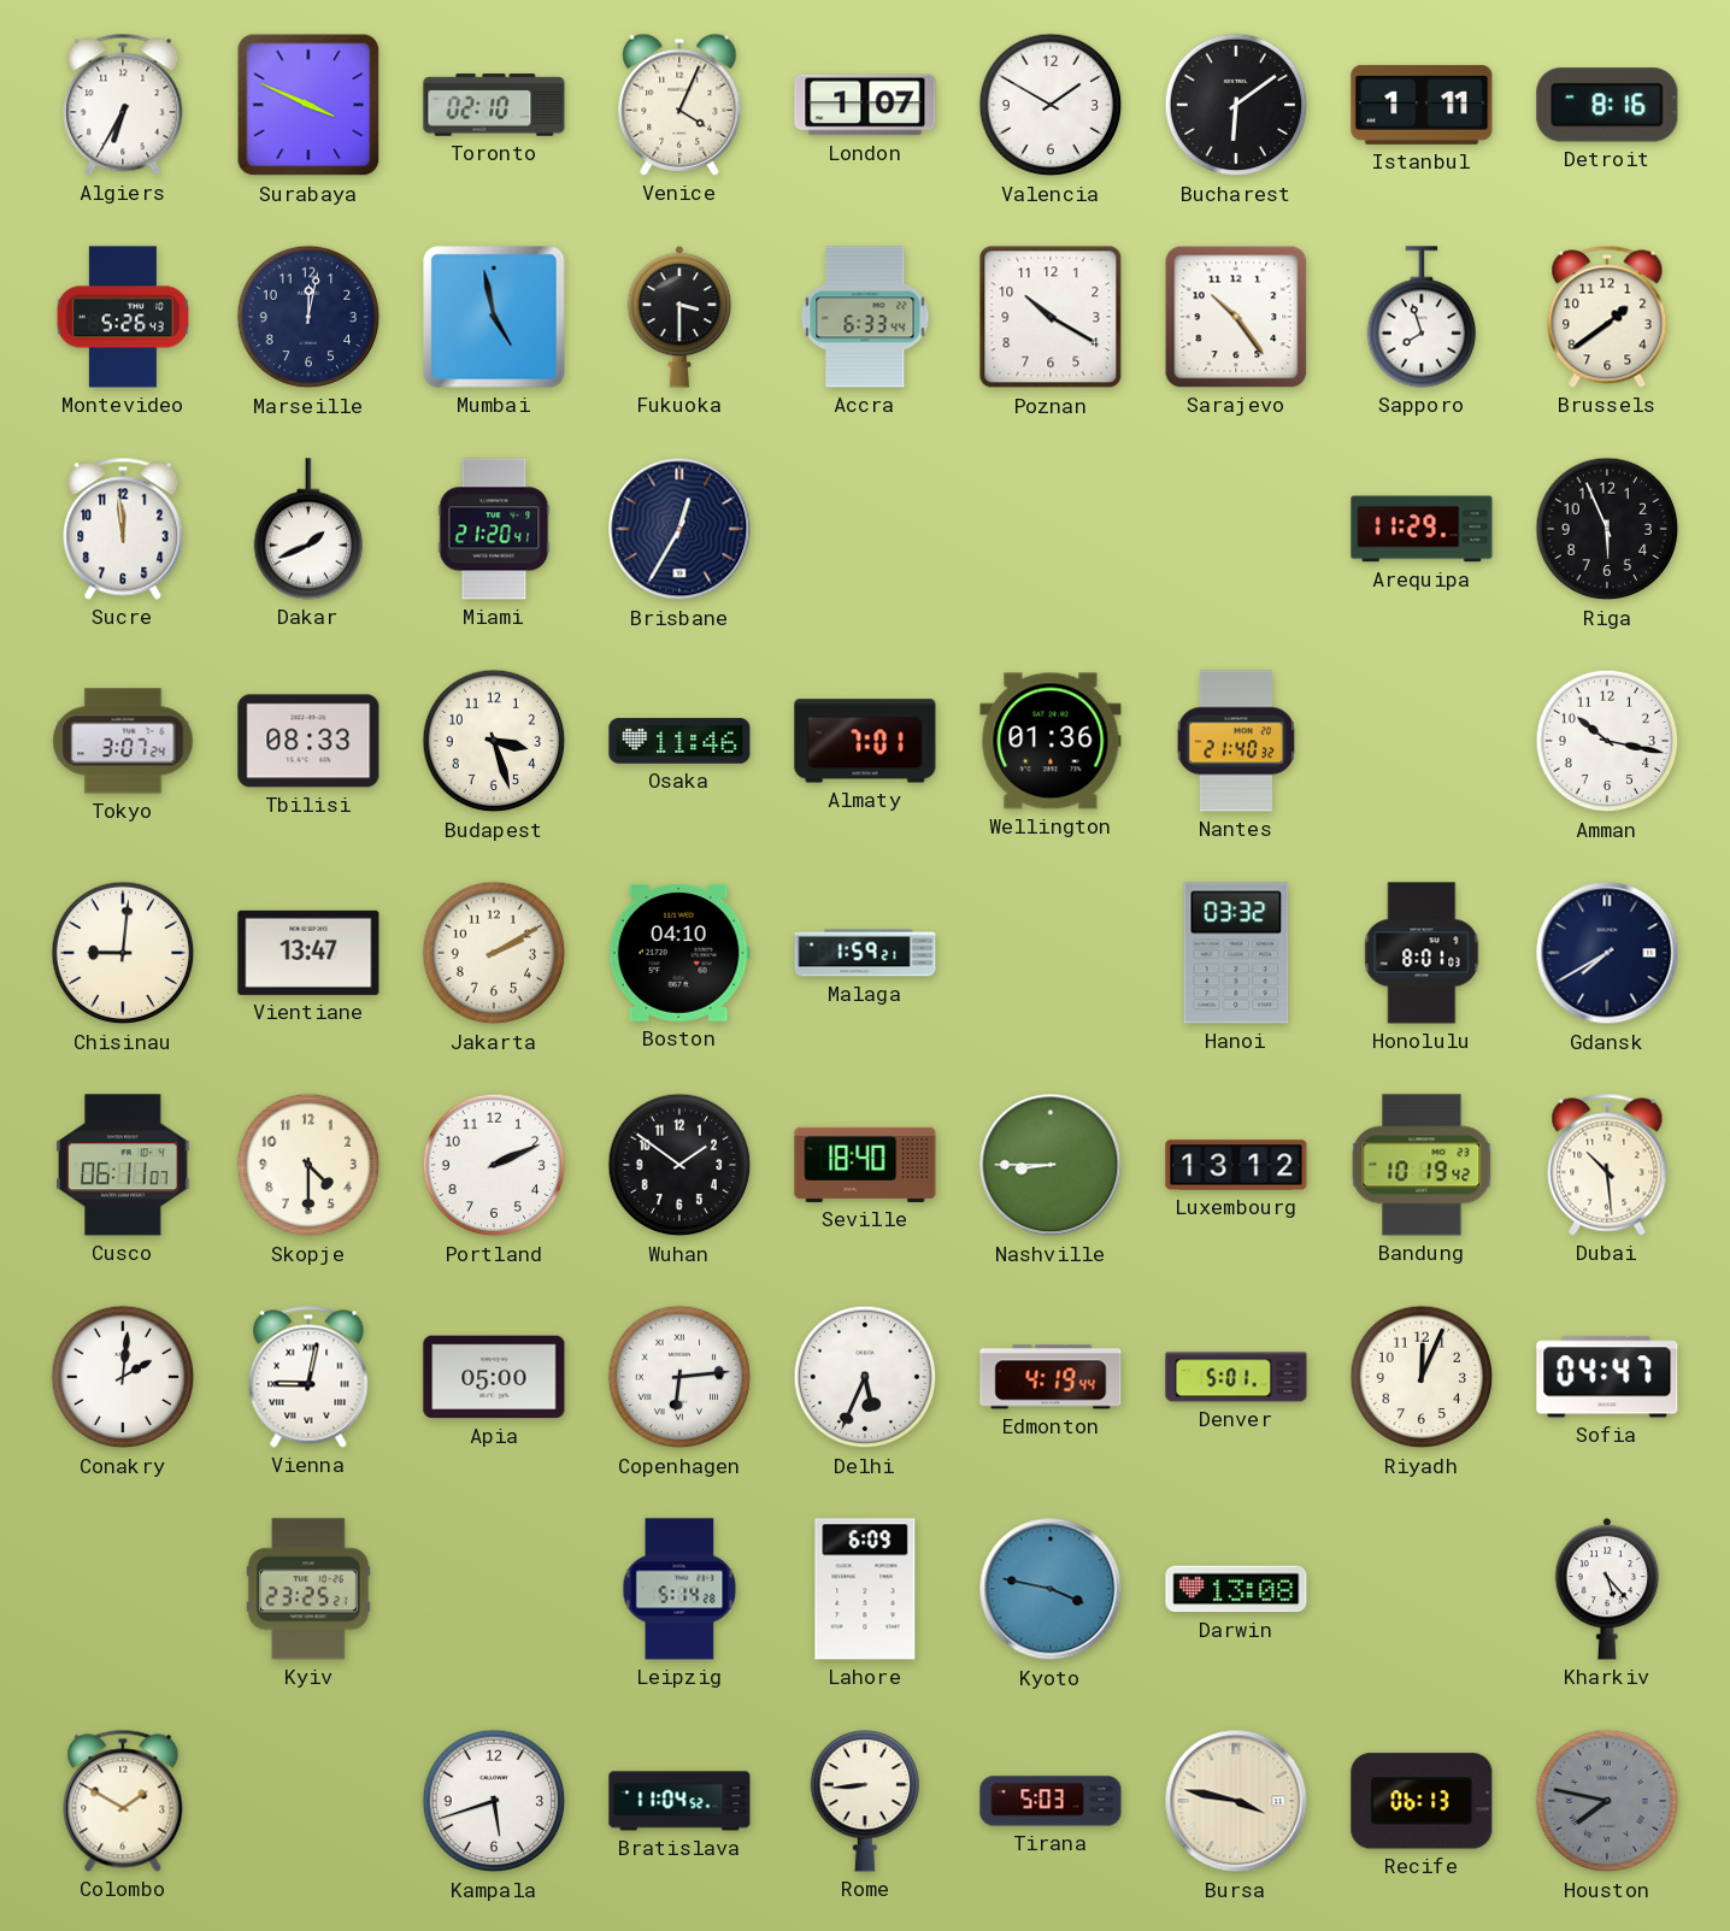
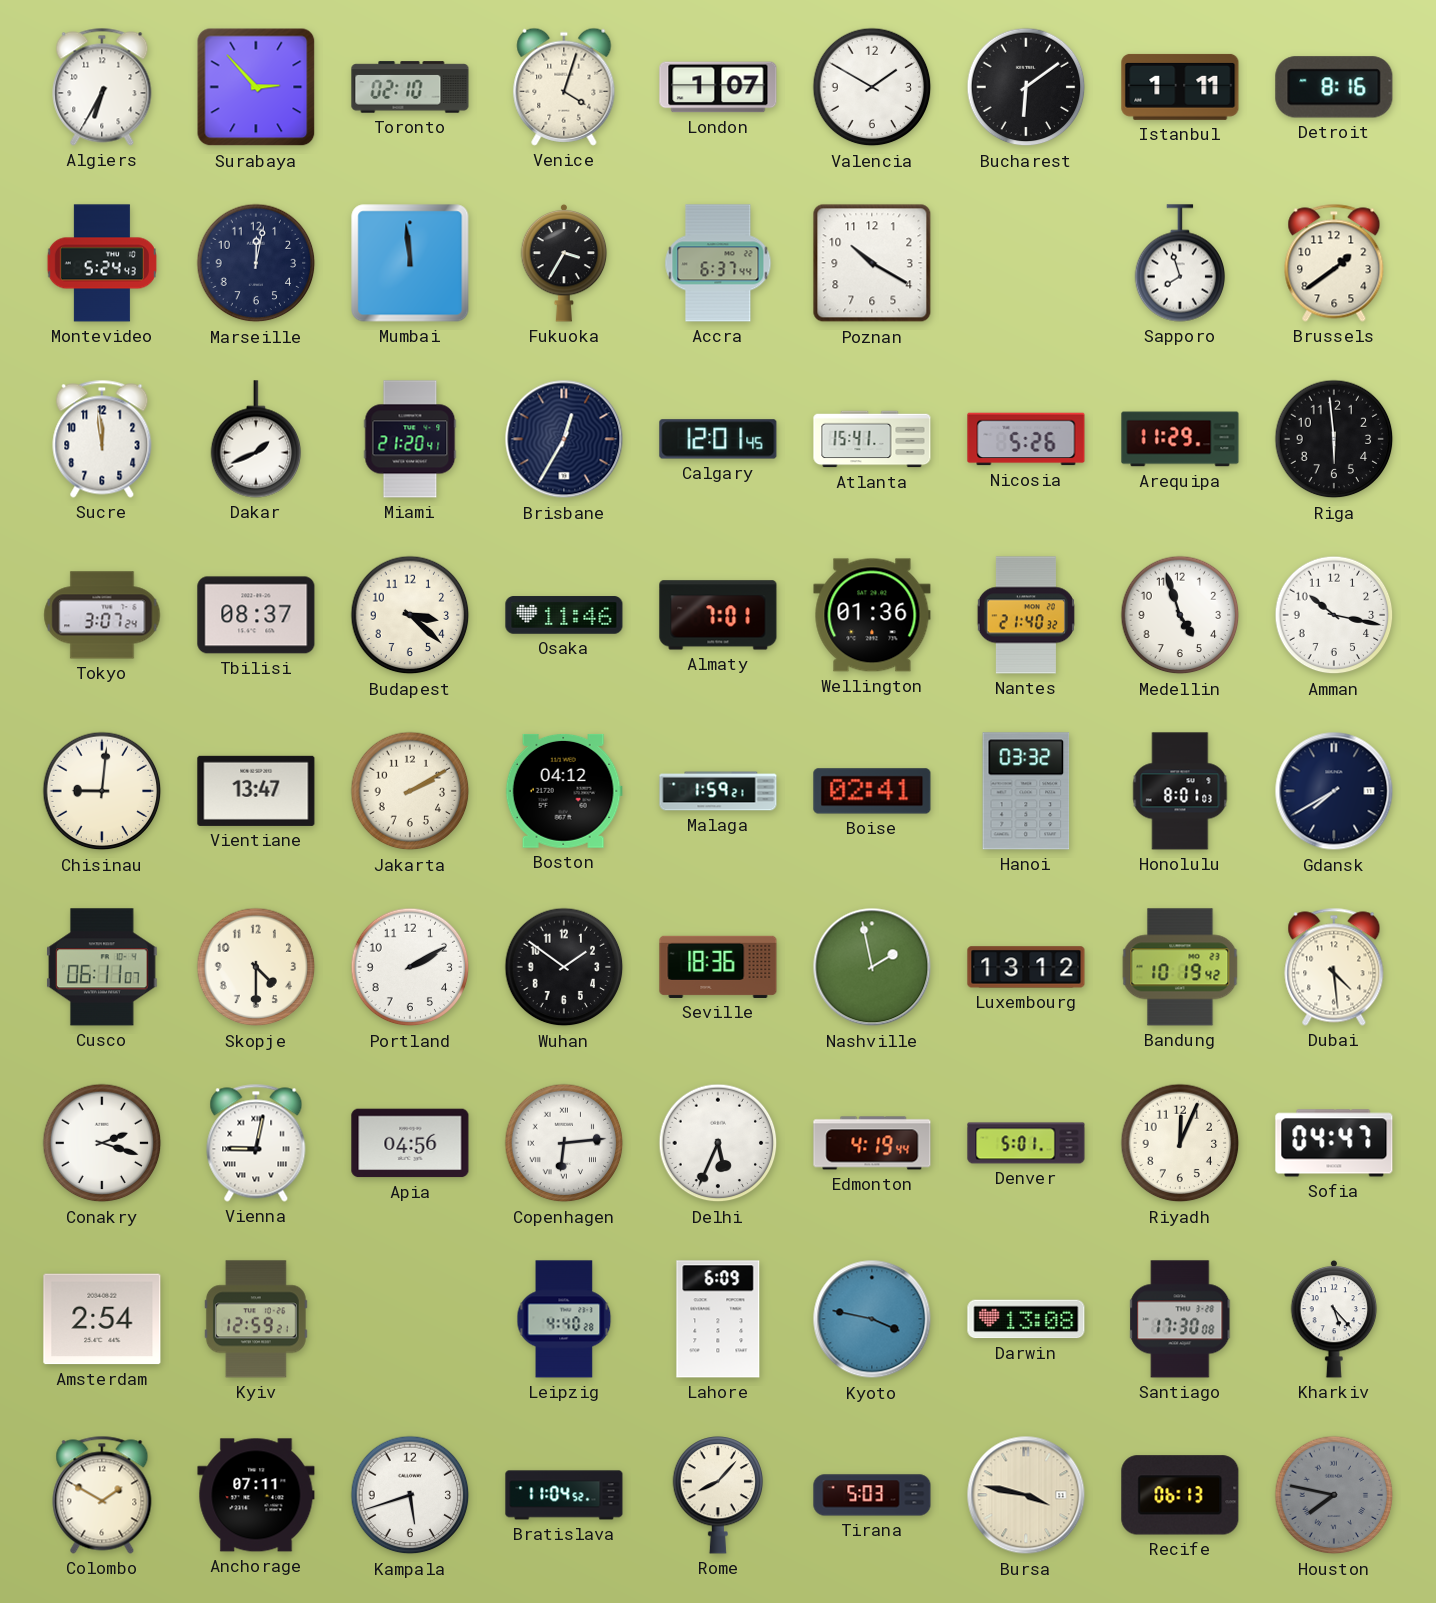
Surabaya: 3:49 -> 2:53
Venice: 4:04 -> 4:03
Montevideo: 5:26 -> 5:24
Mumbai: 4:58 -> 11:59
Fukuoka: 3:30 -> 3:35
Accra: 6:33 -> 6:37
Sarajevo: 10:24 -> none
Calgary: none -> 12:01
Atlanta: none -> 15:41
Nicosia: none -> 5:26
Riga: 5:56 -> 5:59
Tbilisi: 08:33 -> 08:37
Budapest: 3:27 -> 3:22
Medellin: none -> 4:57
Boston: 04:10 -> 04:12
Boise: none -> 02:41
Portland: 2:11 -> 2:10
Seville: 18:40 -> 18:36
Nashville: 8:45 -> 1:58
Dubai: 10:29 -> 4:29
Conakry: 2:01 -> 2:18
Apia: 05:00 -> 04:56
Amsterdam: none -> 2:54
Kyiv: 23:25 -> 12:59
Leipzig: 5:14 -> 4:40
Santiago: none -> 17:30
Anchorage: none -> 07:11
Rome: 8:44 -> 8:07
